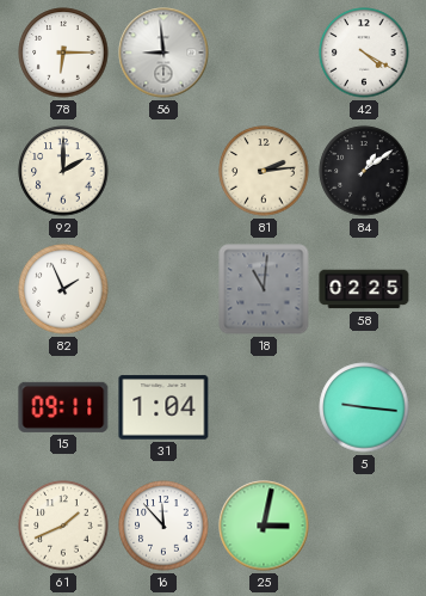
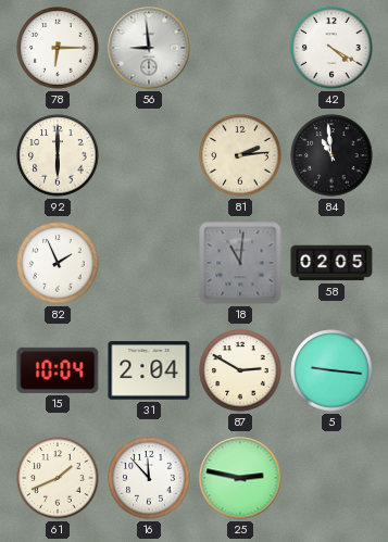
92: 2:00 -> 6:00
84: 1:09 -> 10:59
58: 02:25 -> 02:05
15: 09:11 -> 10:04
31: 1:04 -> 2:04
87: none -> 2:50
25: 3:02 -> 2:47
